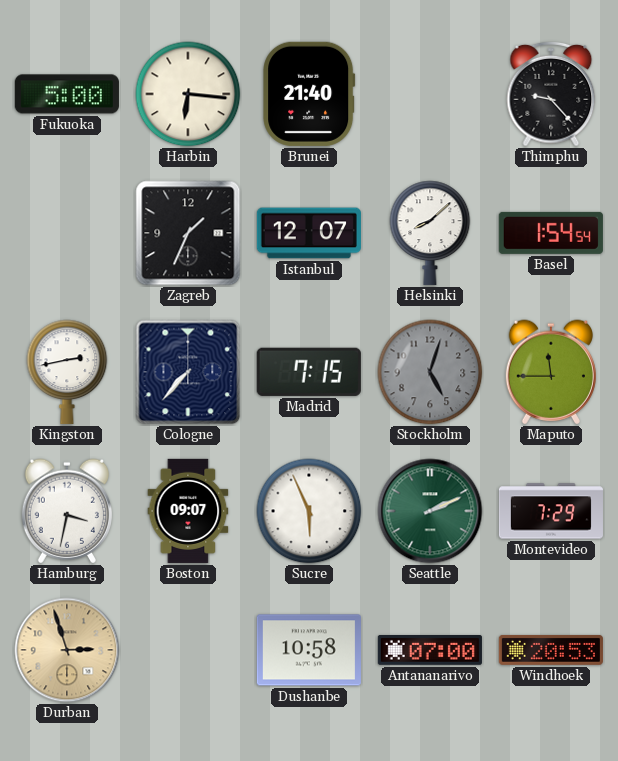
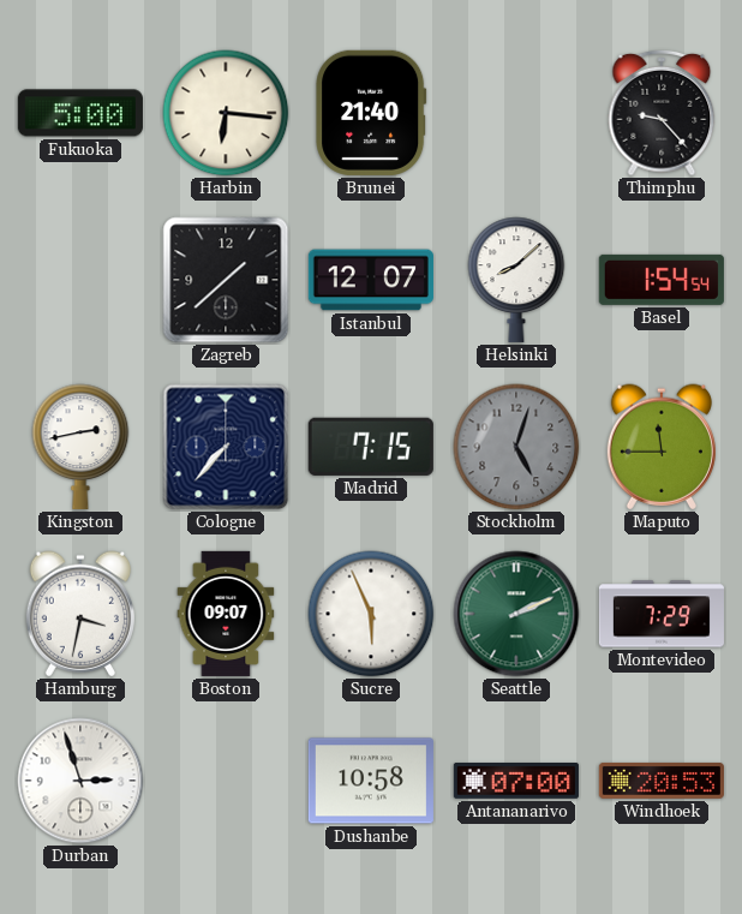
Zagreb: 1:34 -> 1:38
Durban dial: champagne -> white
